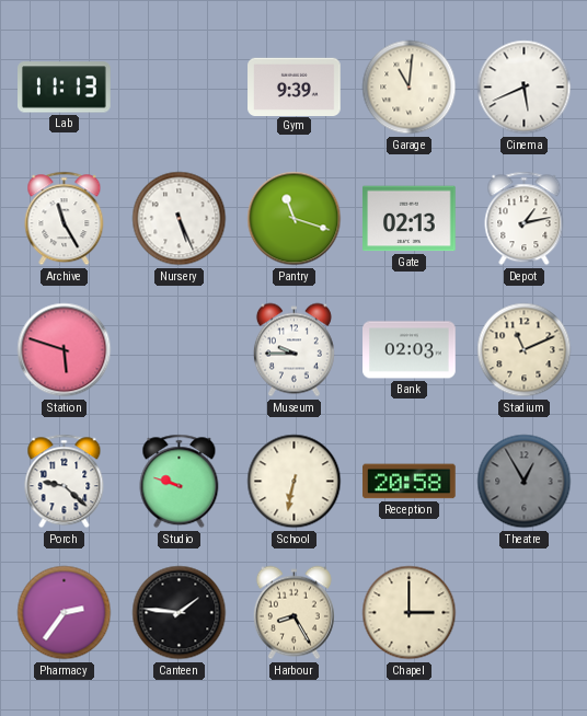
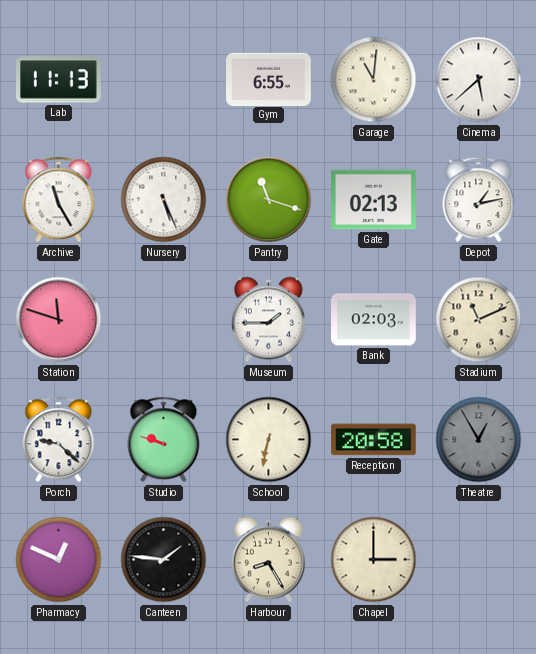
Gym: 9:39 -> 6:55
Cinema: 5:41 -> 5:38
Station: 5:48 -> 11:48
Museum: 9:45 -> 1:45
Pharmacy: 2:36 -> 12:49
